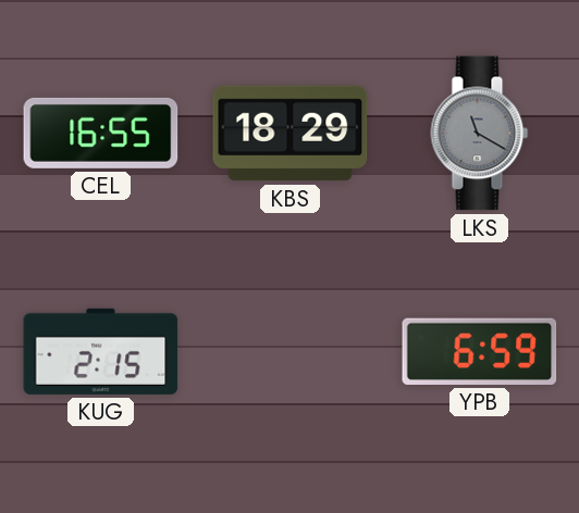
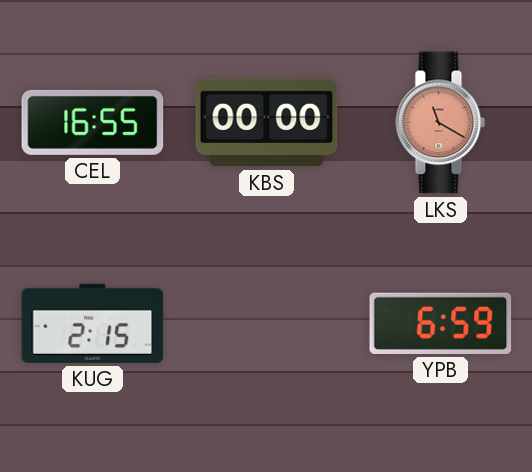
KBS: 18:29 -> 00:00
LKS dial: grey -> salmon
